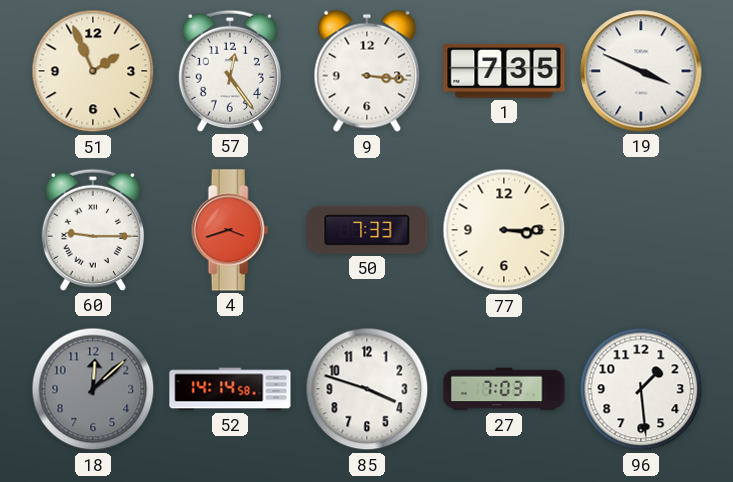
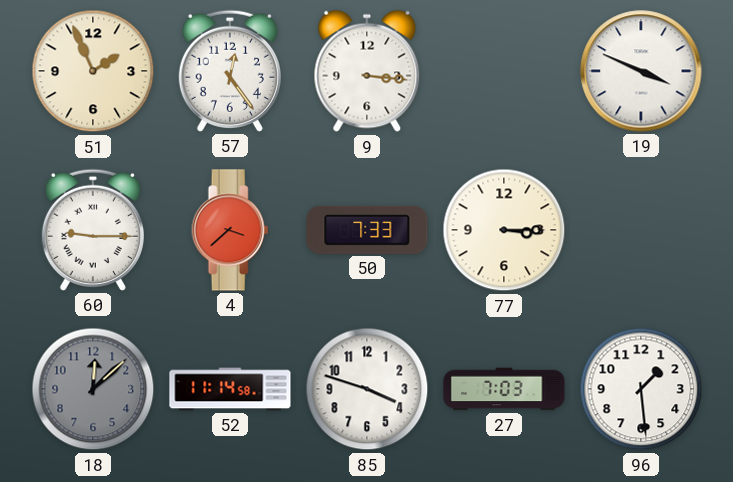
1: 7:35 -> none
4: 3:42 -> 3:38
52: 14:14 -> 11:14
